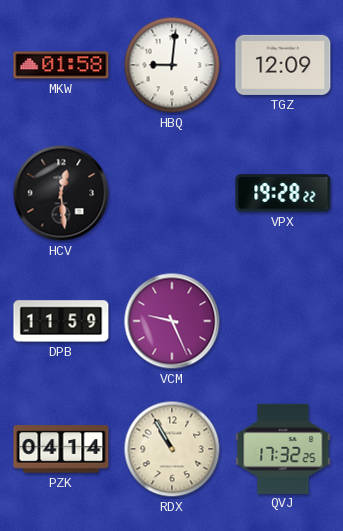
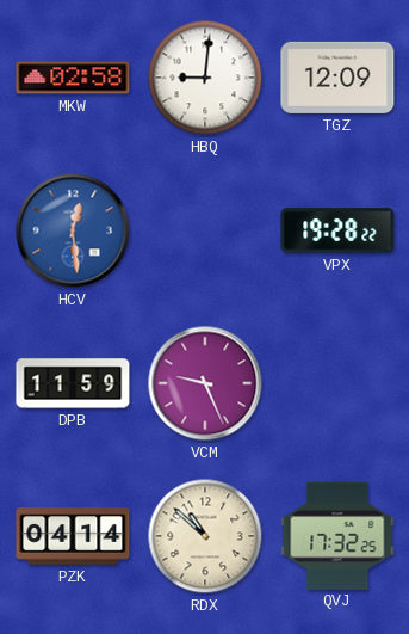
MKW: 01:58 -> 02:58
HCV dial: black -> blue
RDX: 10:55 -> 10:52
